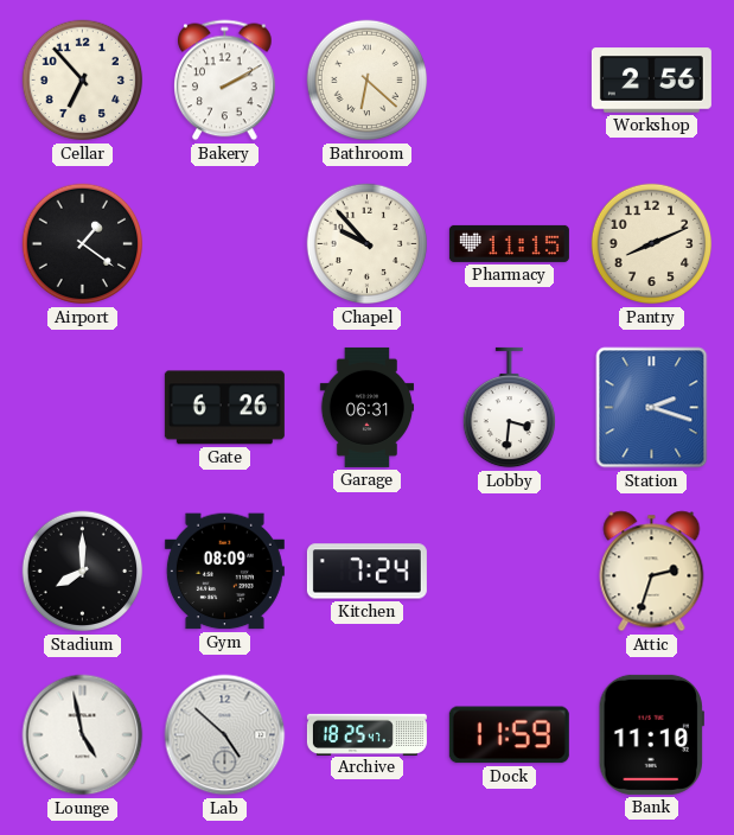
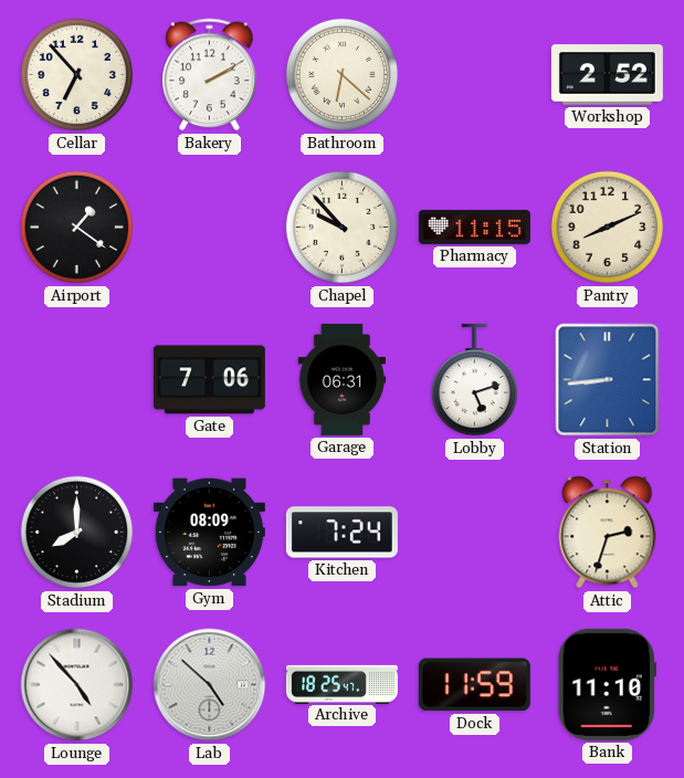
Workshop: 2:56 -> 2:52
Gate: 6:26 -> 7:06
Lobby: 3:31 -> 5:12
Station: 2:18 -> 8:44
Lounge: 4:58 -> 4:53
